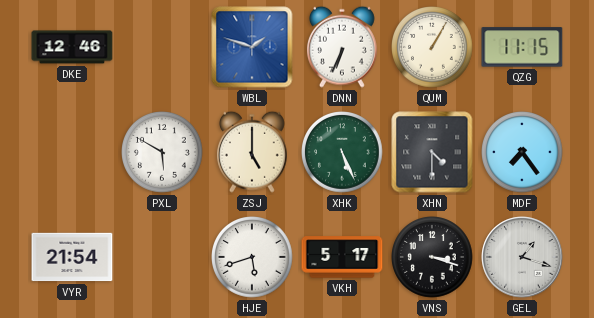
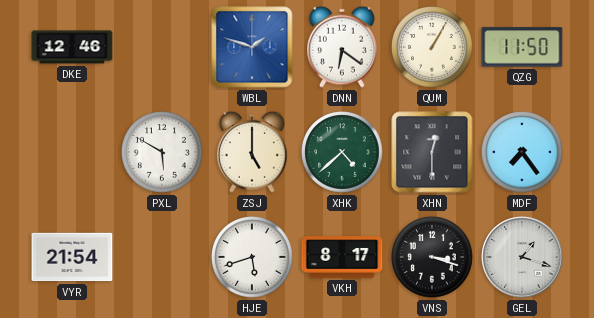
DNN: 6:34 -> 6:21
QZG: 11:15 -> 11:50
XHK: 5:26 -> 4:38
XHN: 4:30 -> 12:30
VKH: 5:17 -> 8:17
